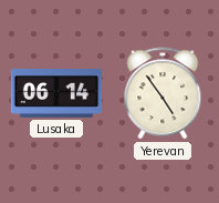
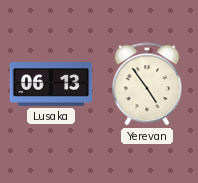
Lusaka: 06:14 -> 06:13
